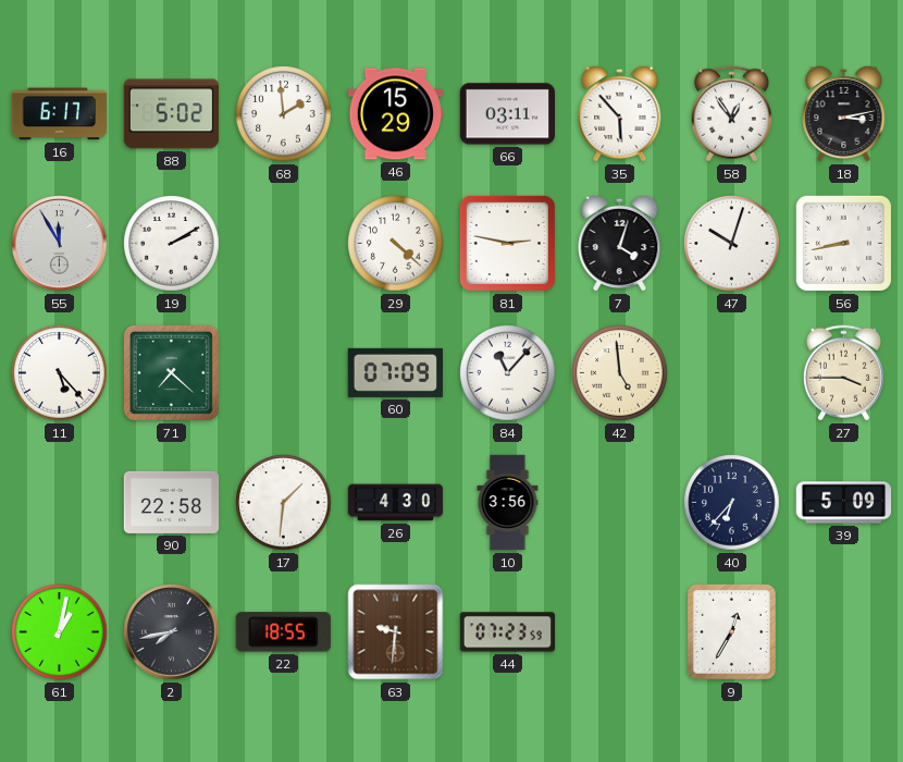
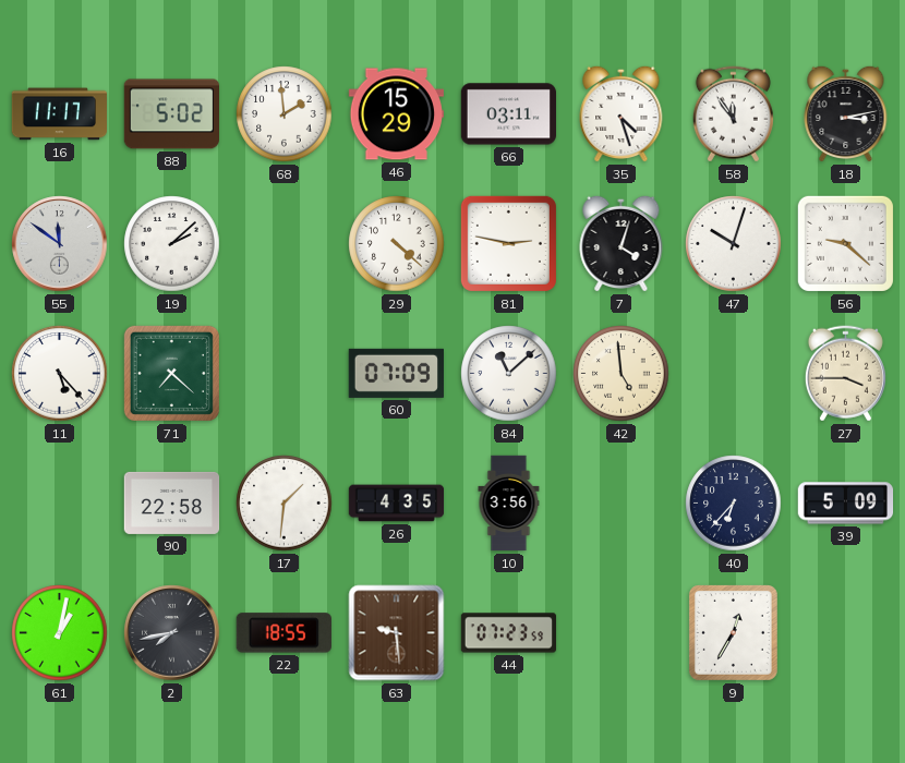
16: 6:17 -> 11:17
35: 5:53 -> 4:27
58: 12:54 -> 11:54
55: 11:55 -> 11:51
19: 2:10 -> 2:08
56: 8:43 -> 9:22
84: 11:07 -> 11:08
26: 4:30 -> 4:35
63: 9:31 -> 9:29
